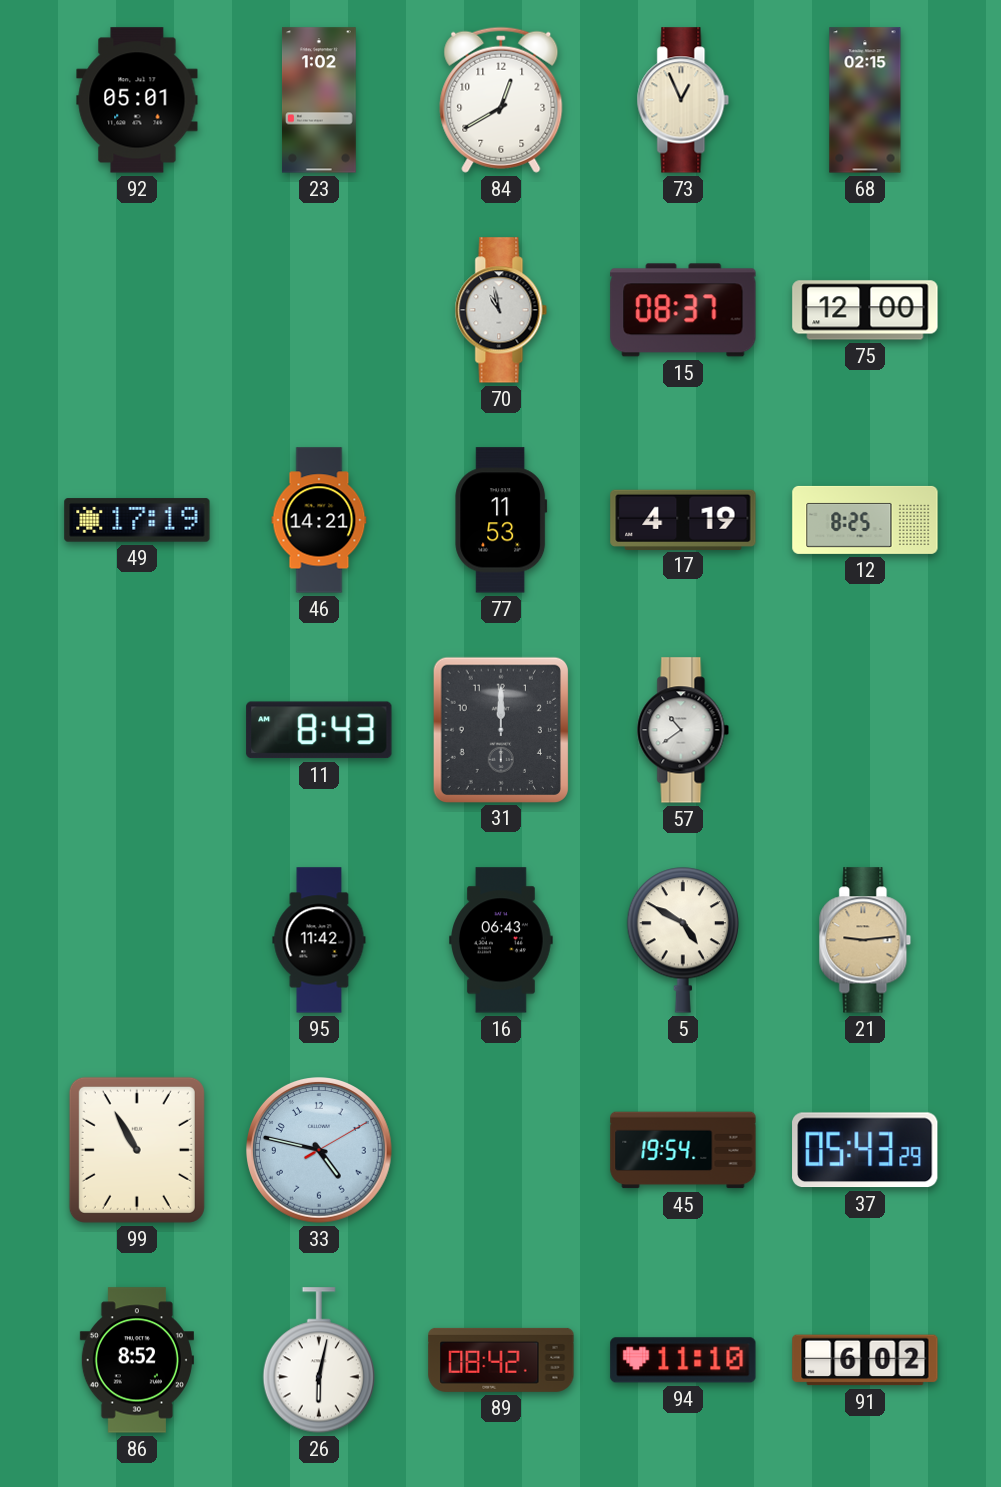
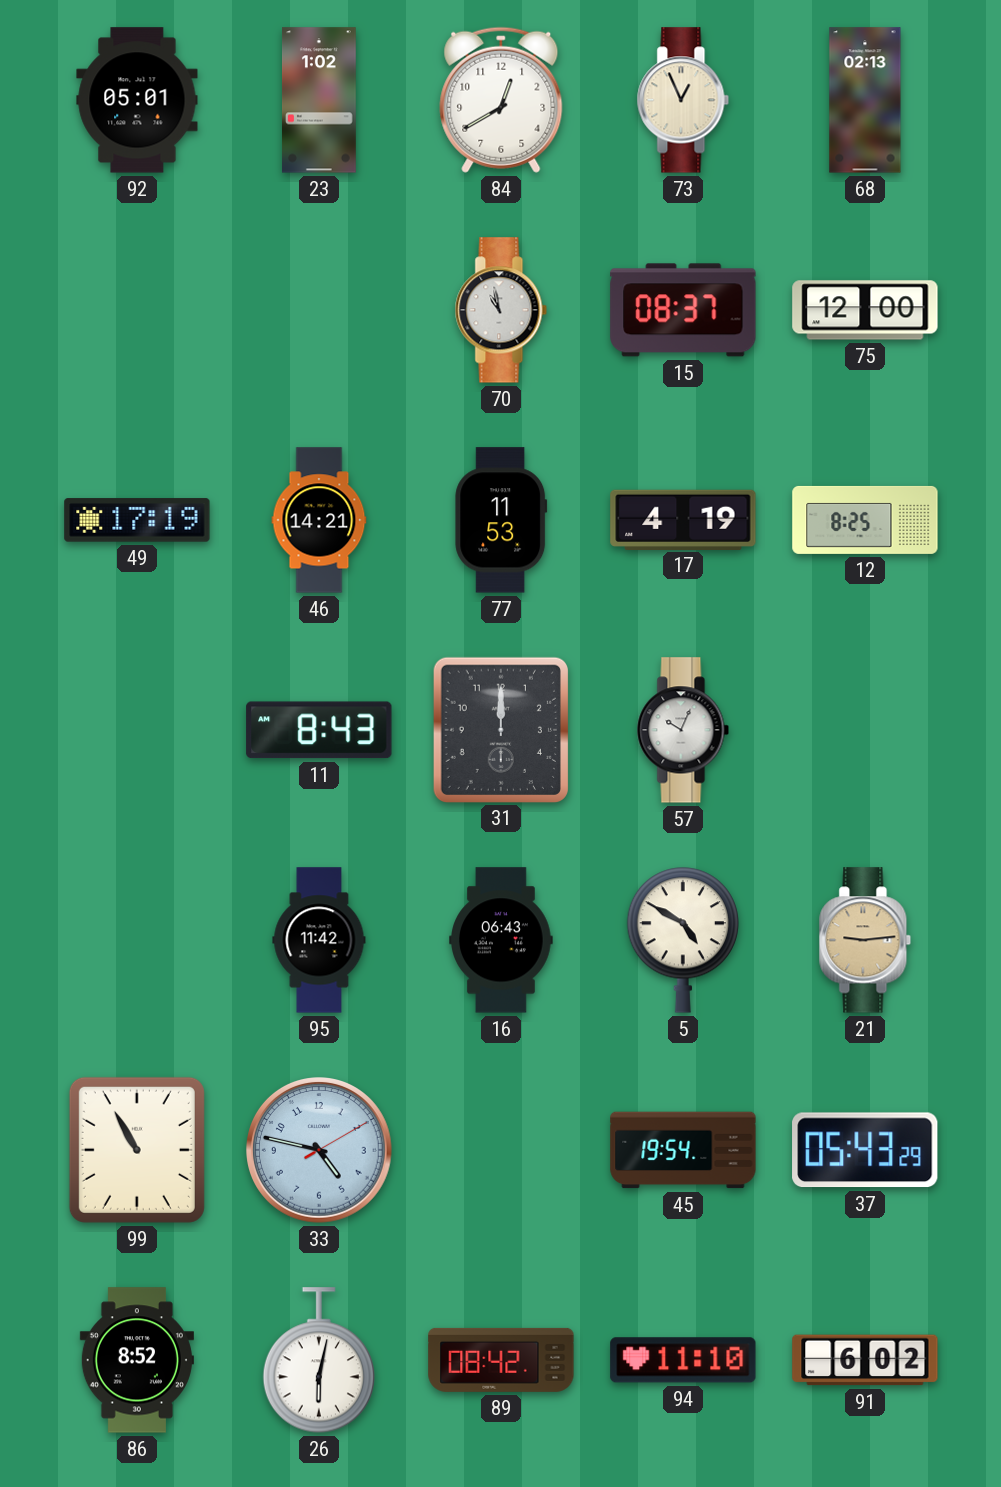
68: 02:15 -> 02:13
57: 10:39 -> 10:04
